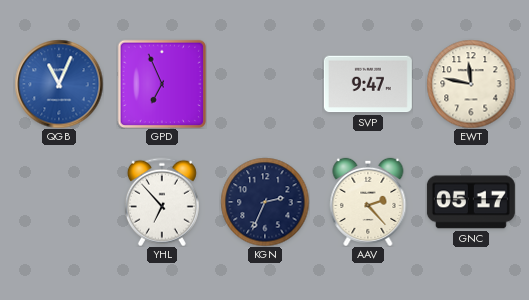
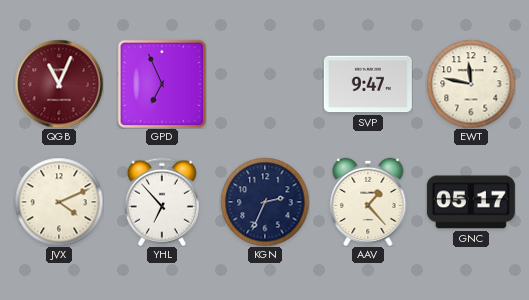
QGB dial: blue -> burgundy
JVX: none -> 4:11
AAV: 2:23 -> 1:23
